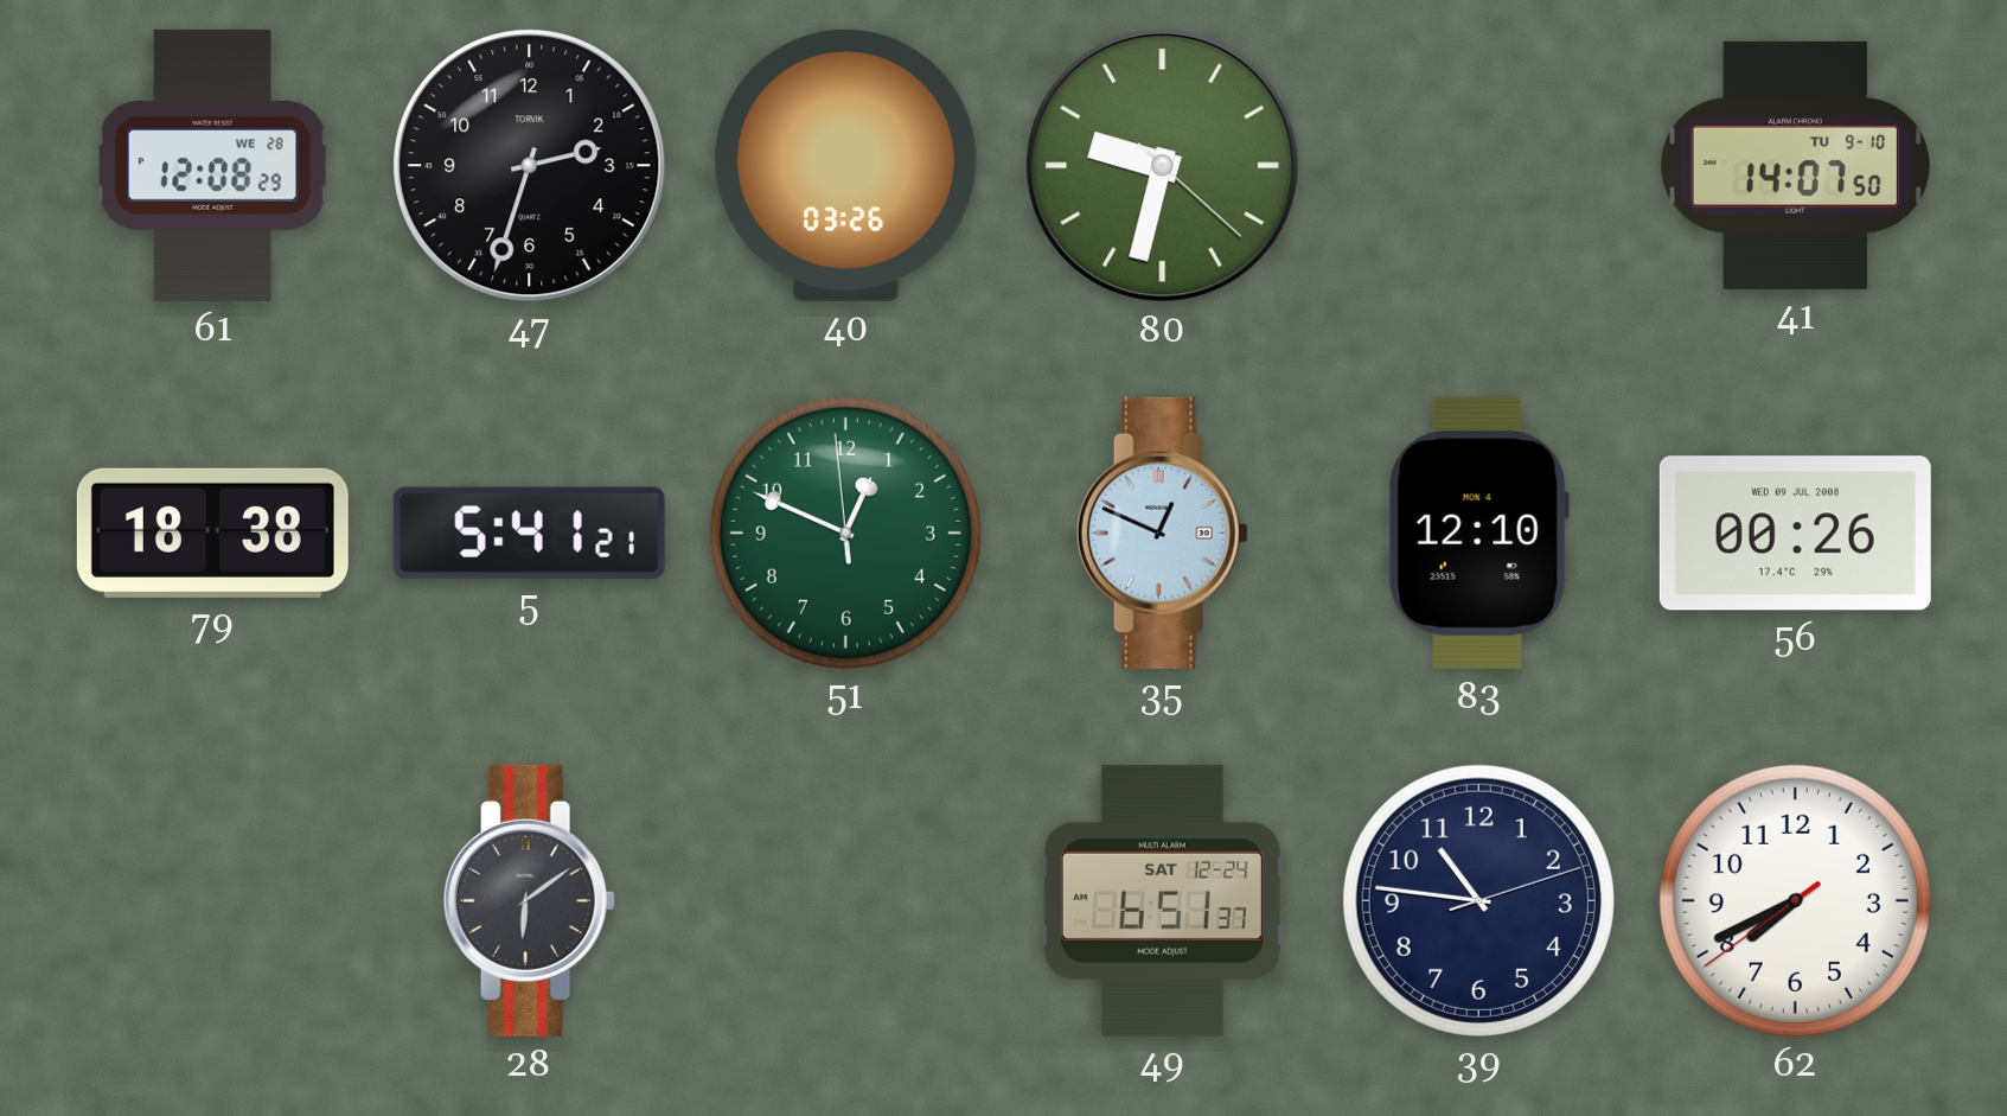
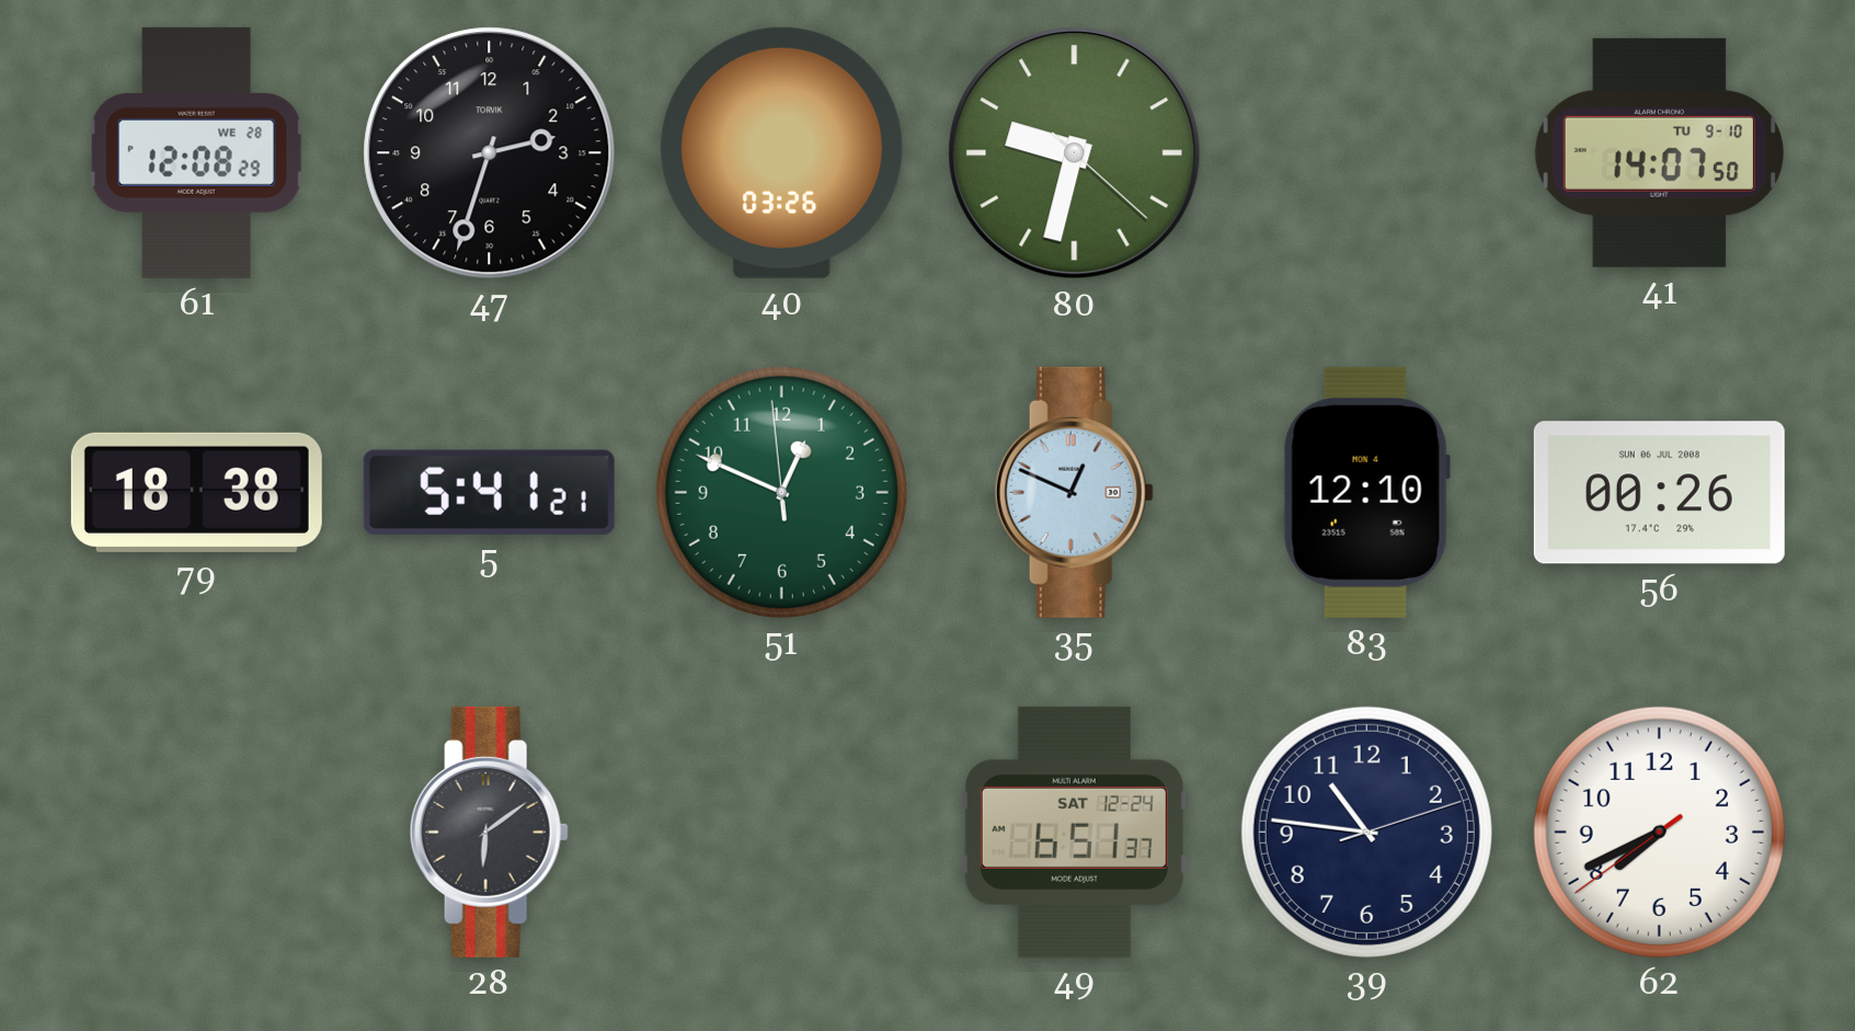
56 date: WED 09 JUL 2008 -> SUN 06 JUL 2008
